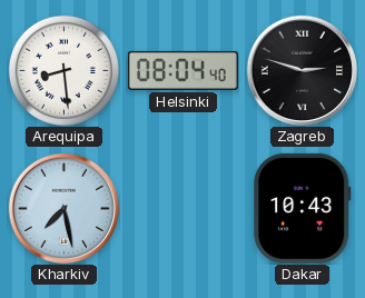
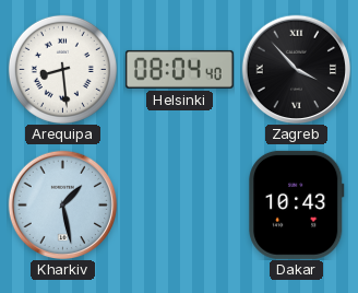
Zagreb: 2:48 -> 3:53
Kharkiv: 7:28 -> 1:28
